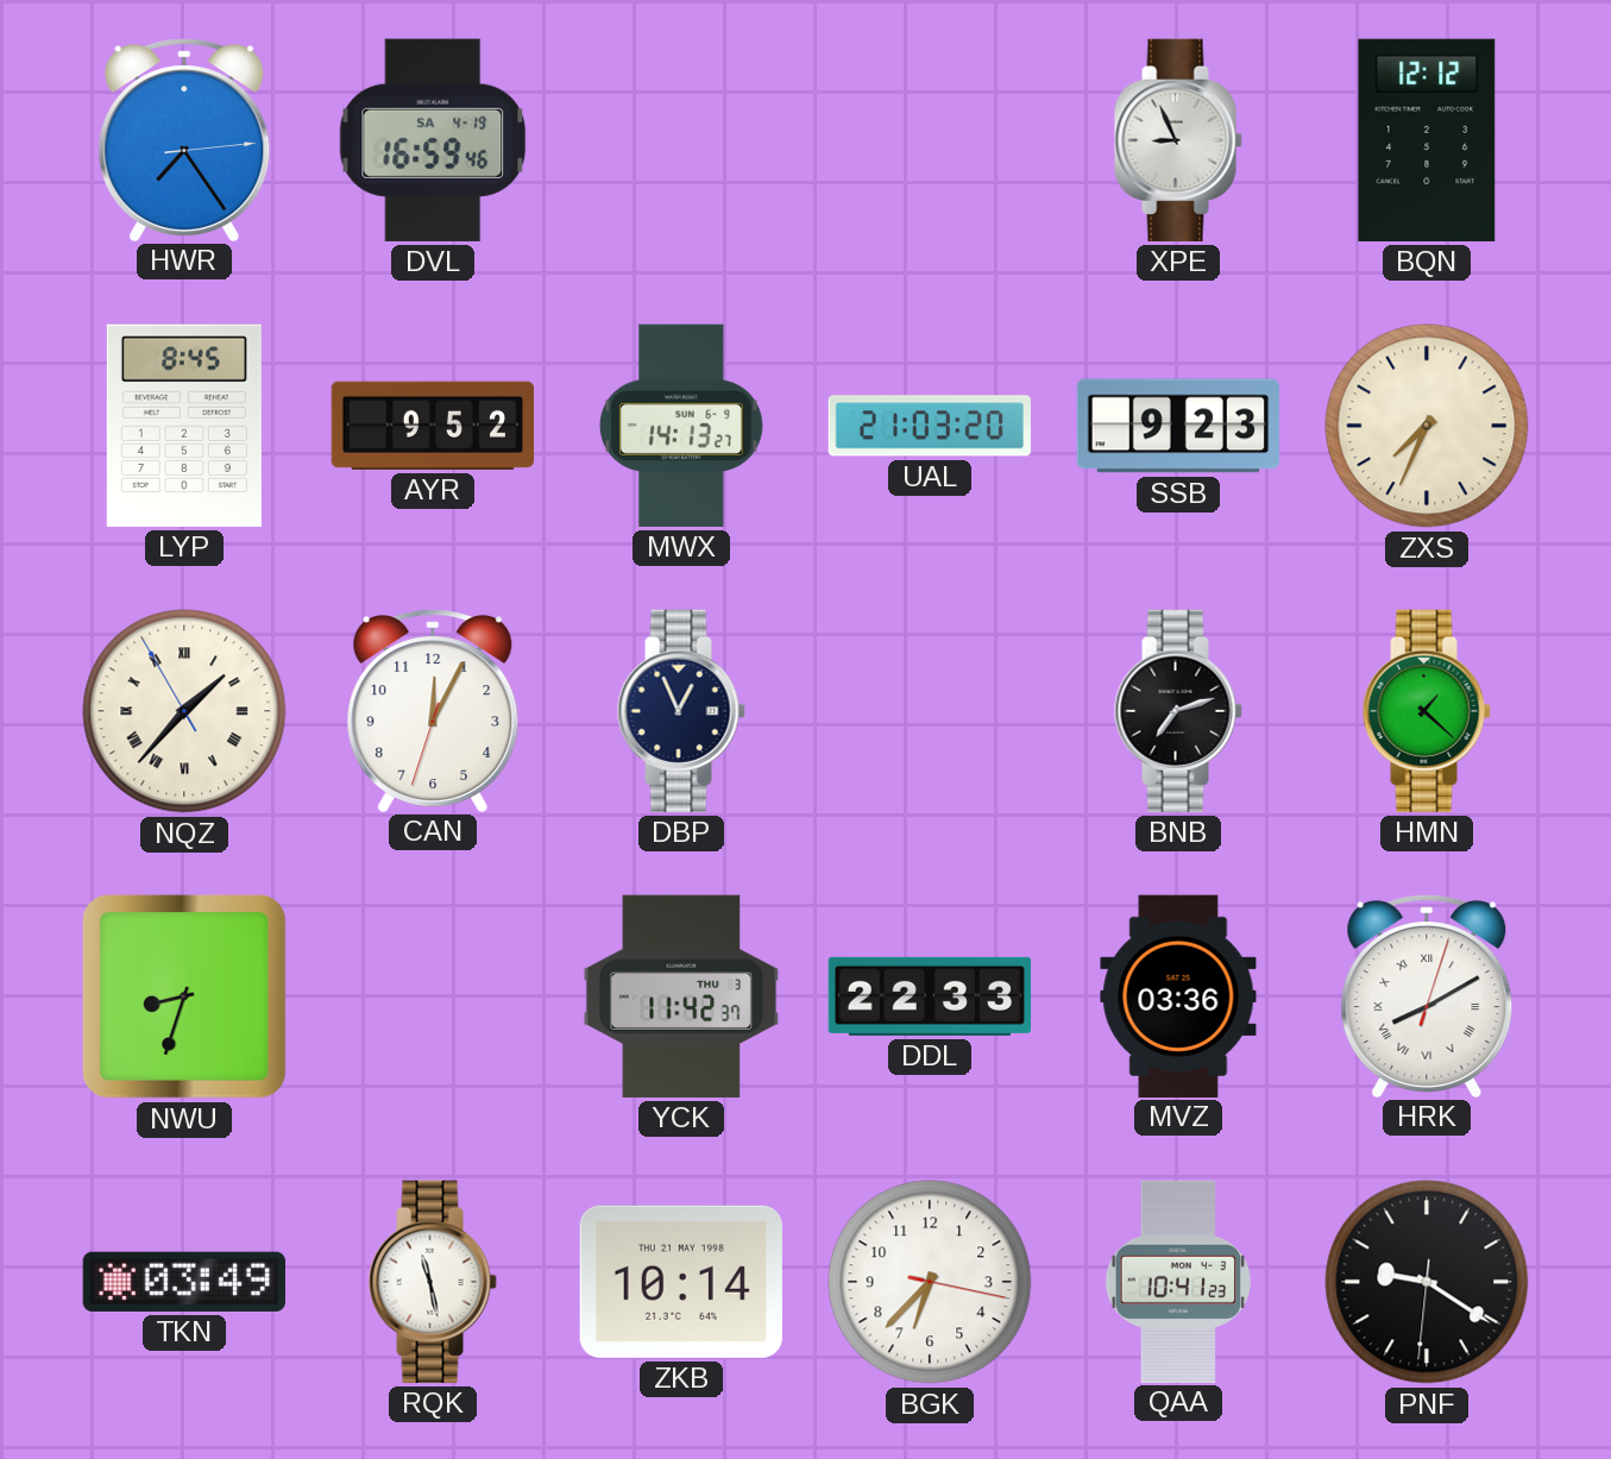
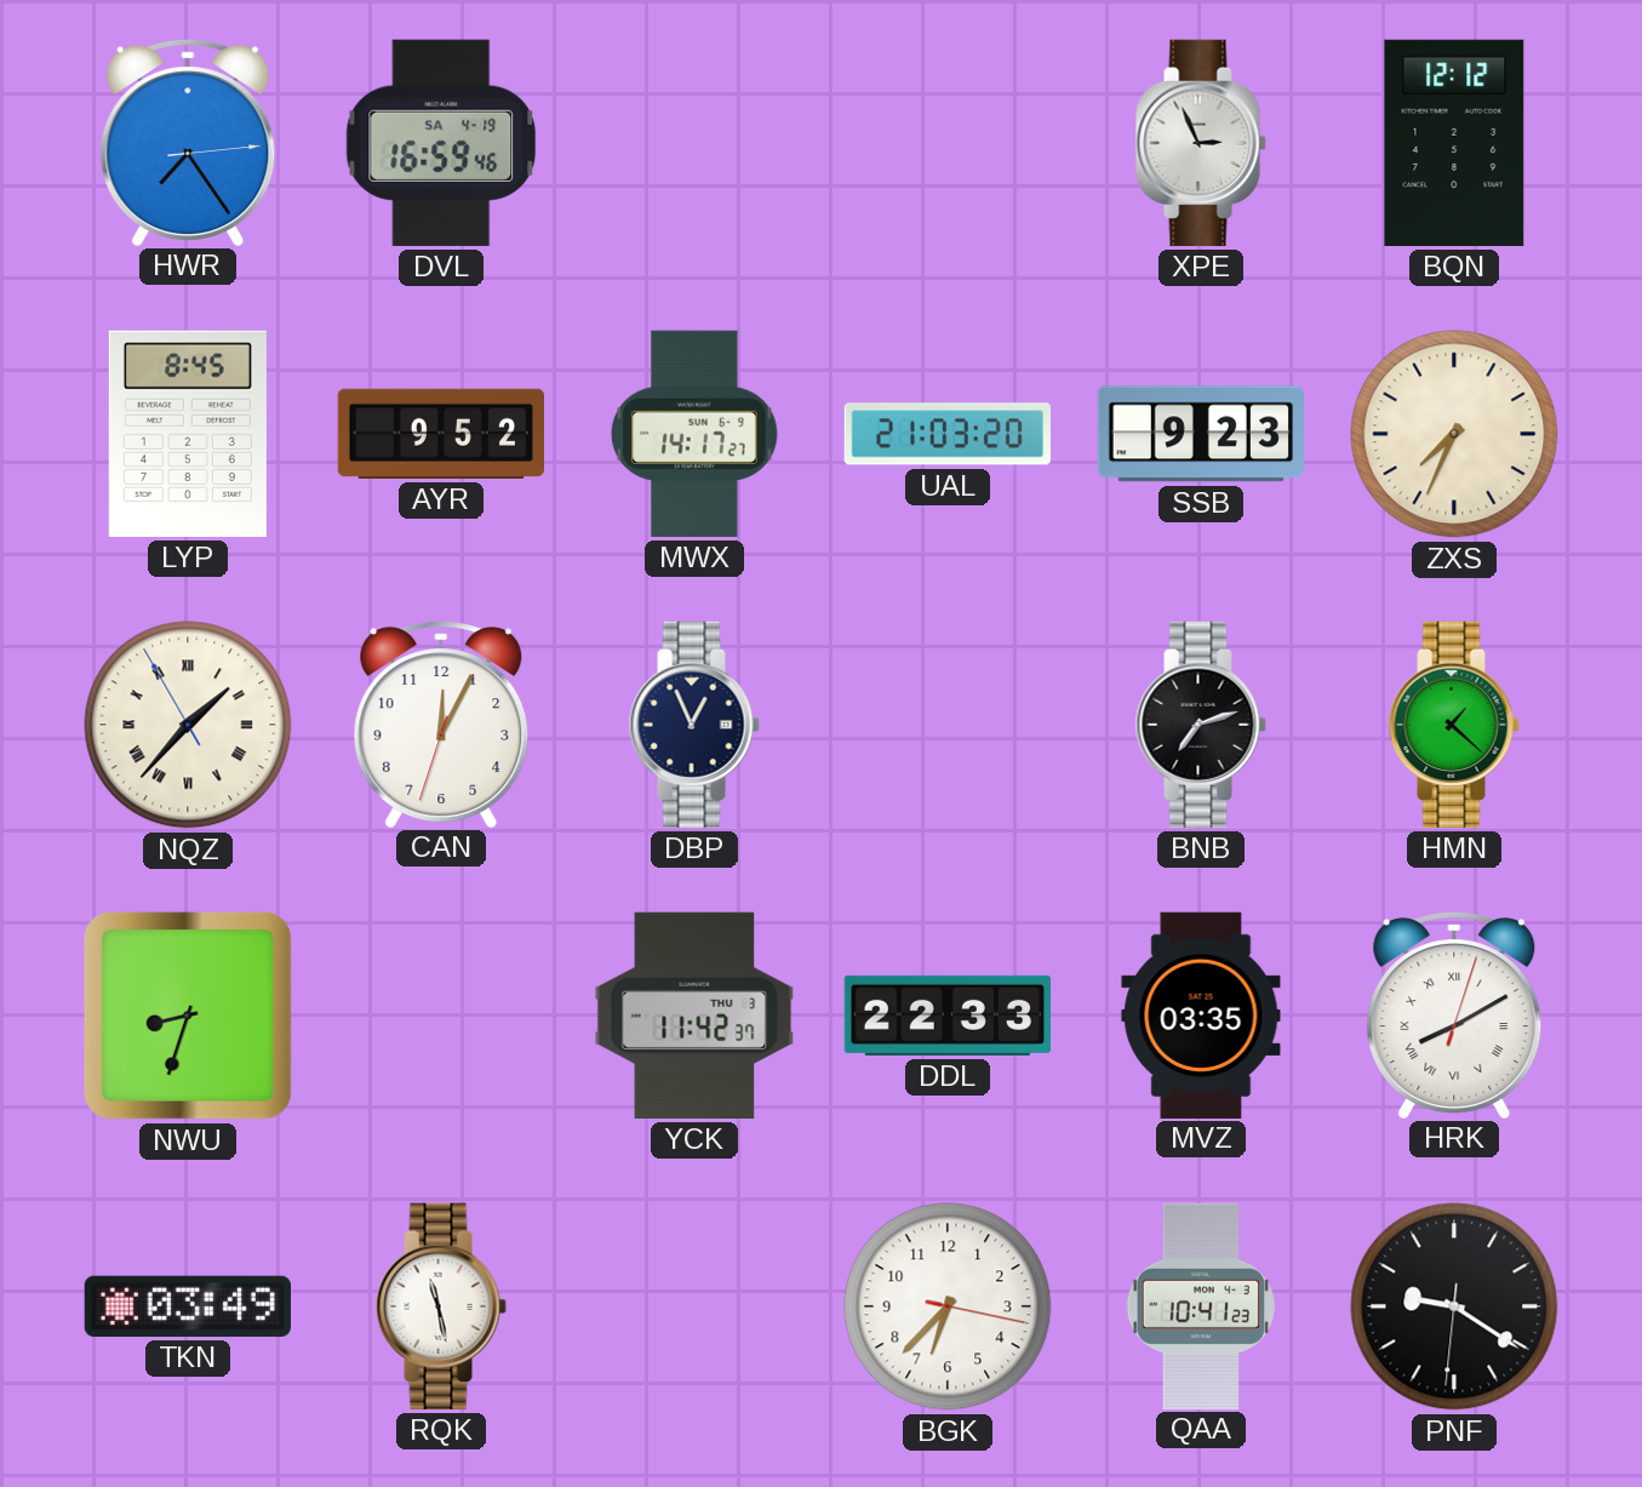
XPE: 8:56 -> 2:56
MWX: 14:13 -> 14:17
MVZ: 03:36 -> 03:35
ZKB: 10:14 -> none
